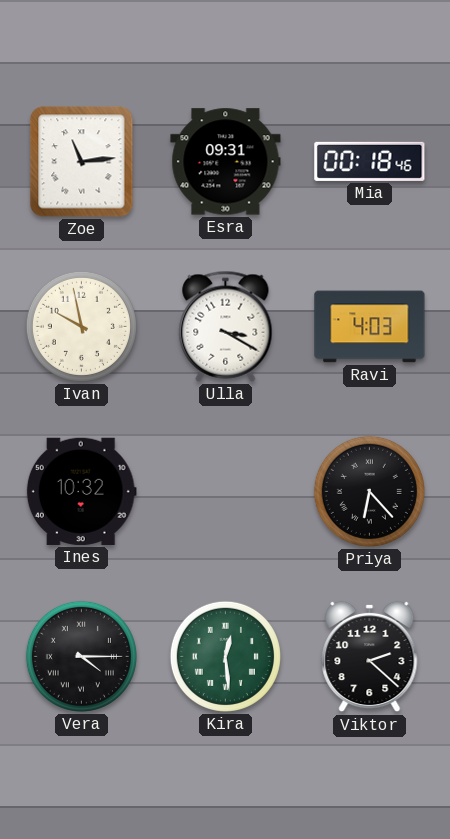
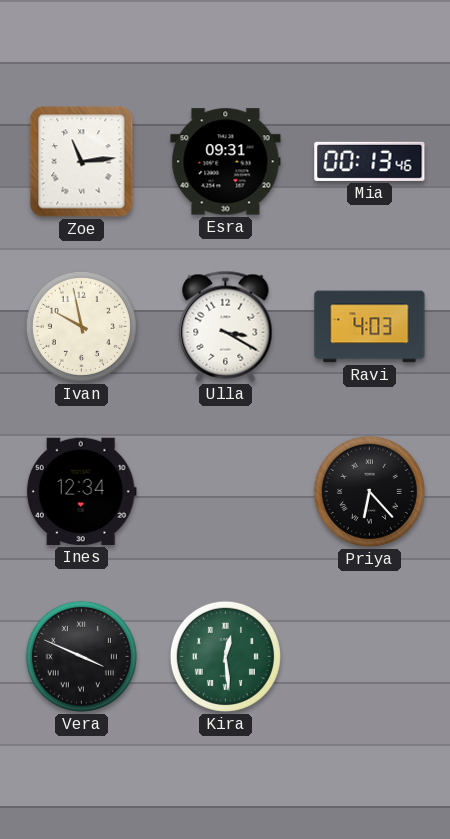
Mia: 00:18 -> 00:13
Ines: 10:32 -> 12:34
Vera: 4:15 -> 3:49
Viktor: 2:22 -> none
